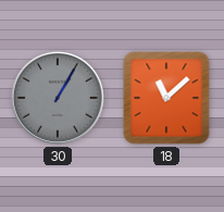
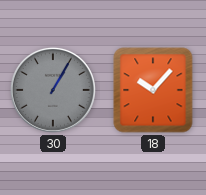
18: 11:08 -> 10:07
